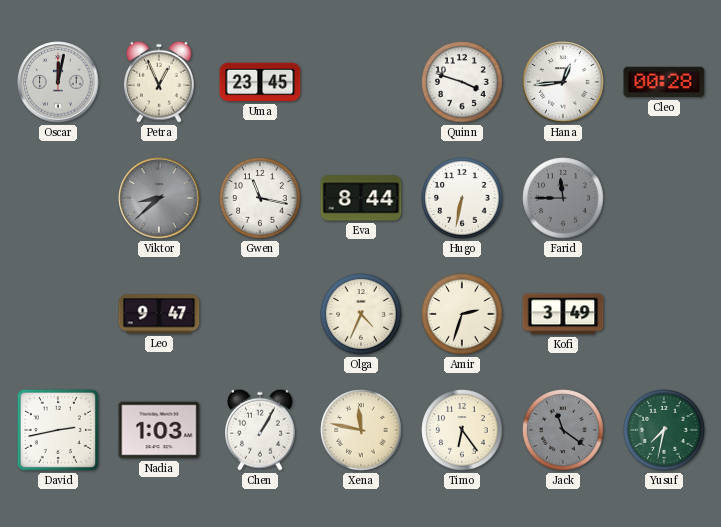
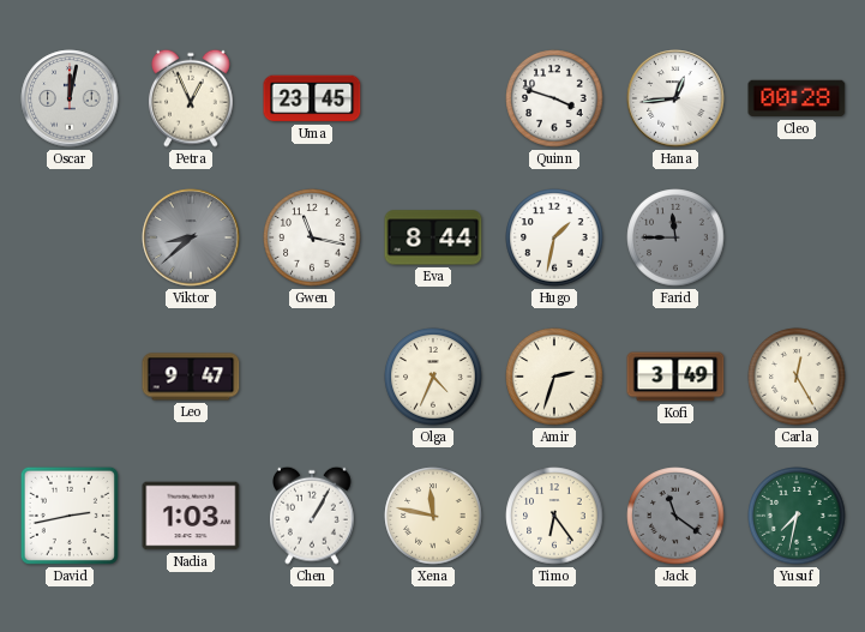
Hugo: 6:32 -> 1:32
Carla: none -> 12:25
